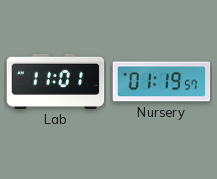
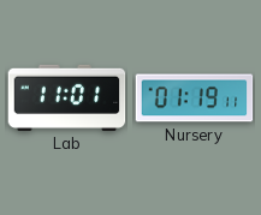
Nursery: 01:19:57 -> 01:19:11
